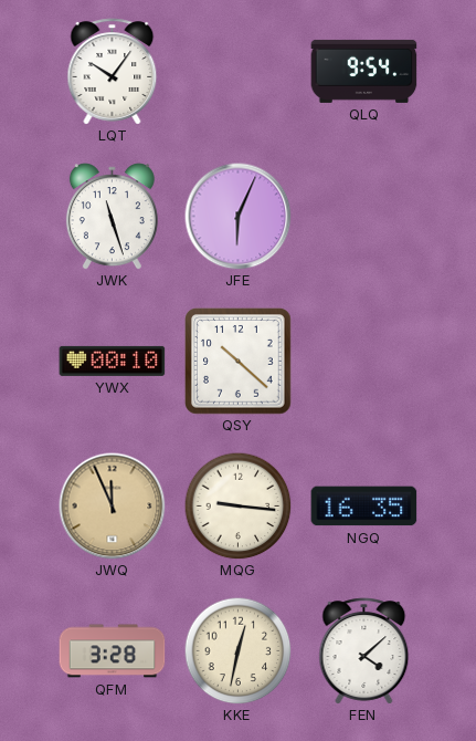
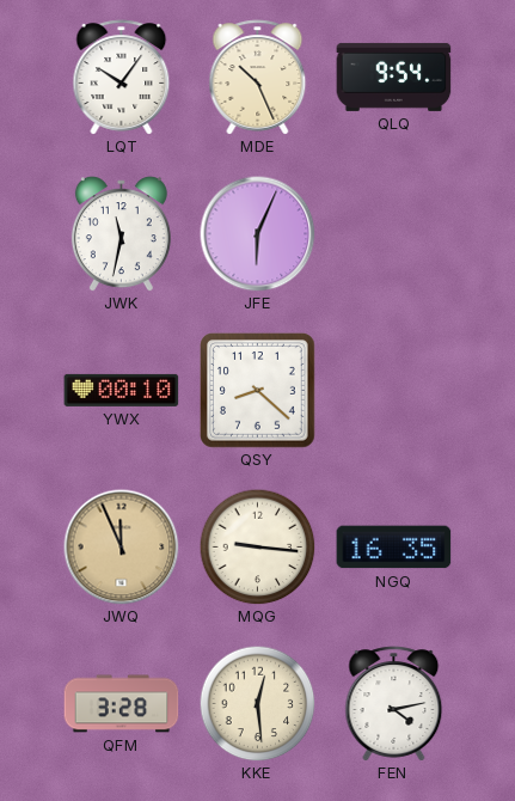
MDE: none -> 10:26
JWK: 11:27 -> 11:32
QSY: 10:22 -> 8:22
KKE: 12:32 -> 12:29
FEN: 4:08 -> 4:13
